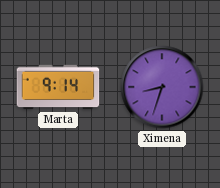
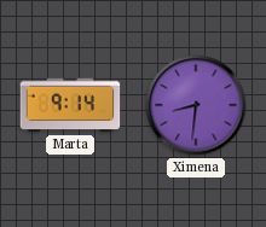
Ximena: 8:33 -> 8:31
